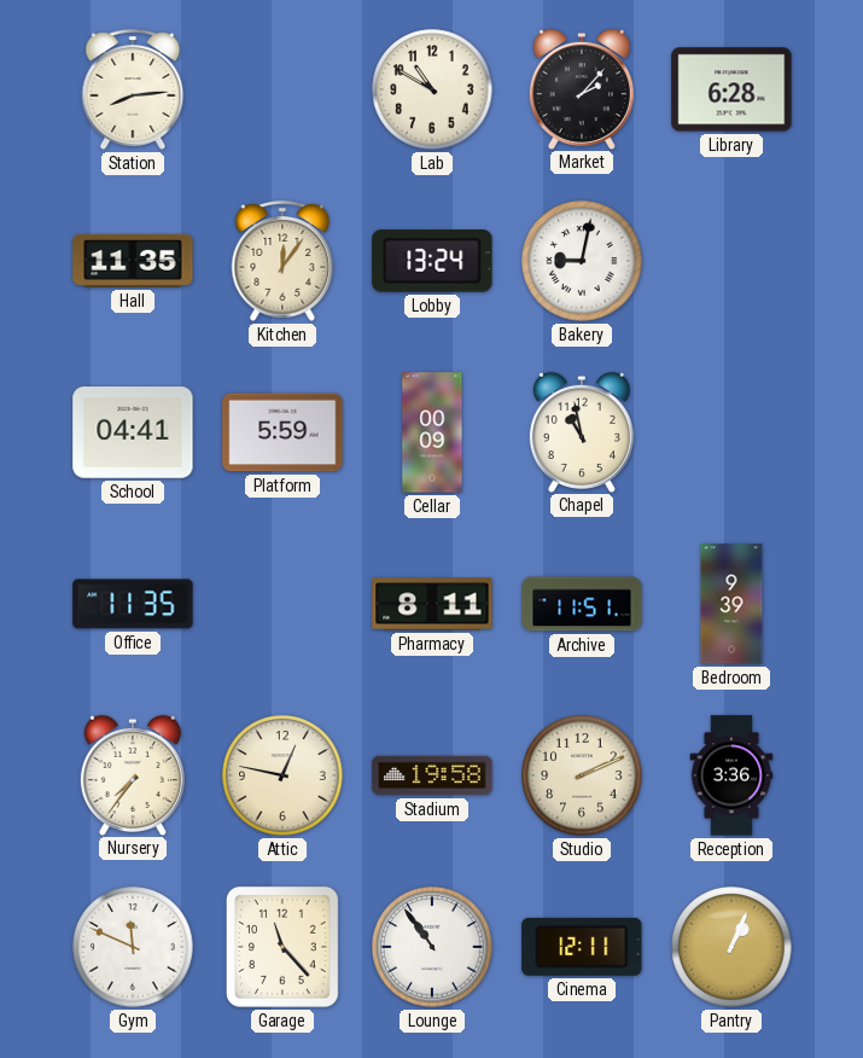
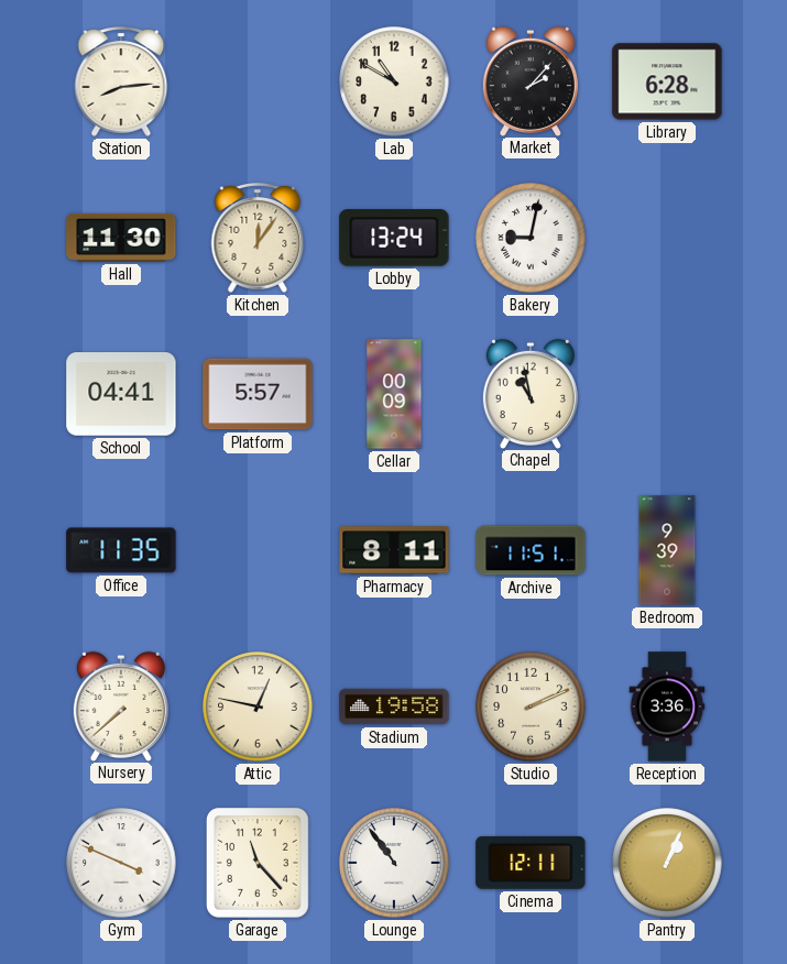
Hall: 11:35 -> 11:30
Platform: 5:59 -> 5:57
Nursery: 7:36 -> 7:38
Gym: 11:49 -> 3:49
